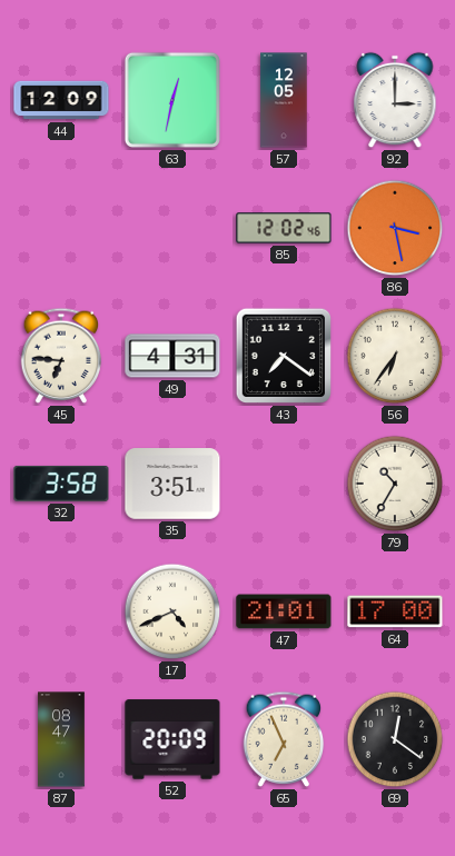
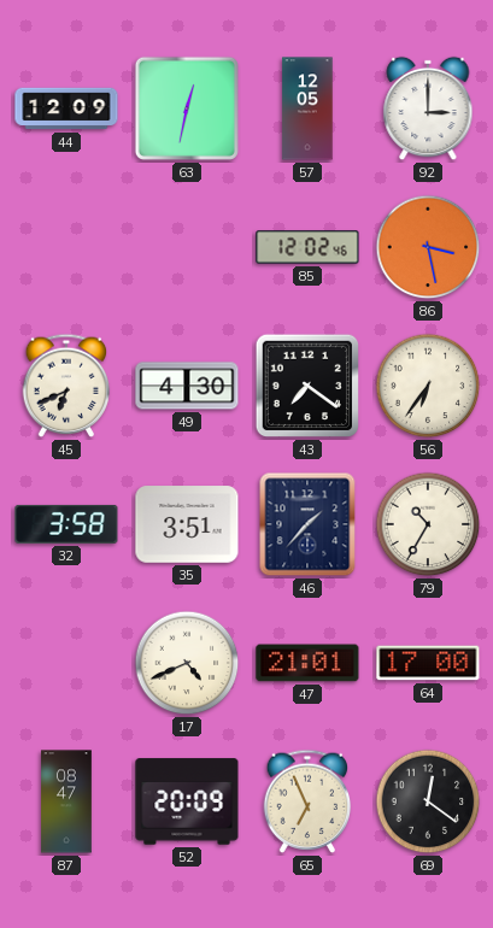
45: 6:46 -> 6:41
49: 4:31 -> 4:30
46: none -> 1:37
